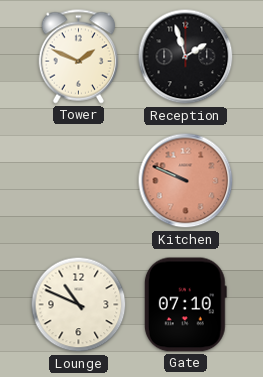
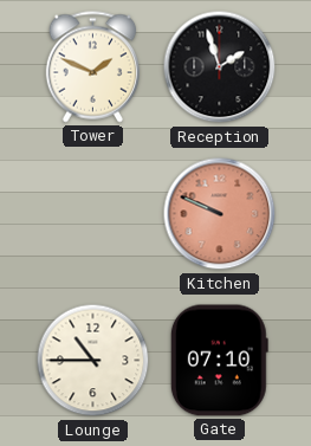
Lounge: 10:49 -> 10:45
